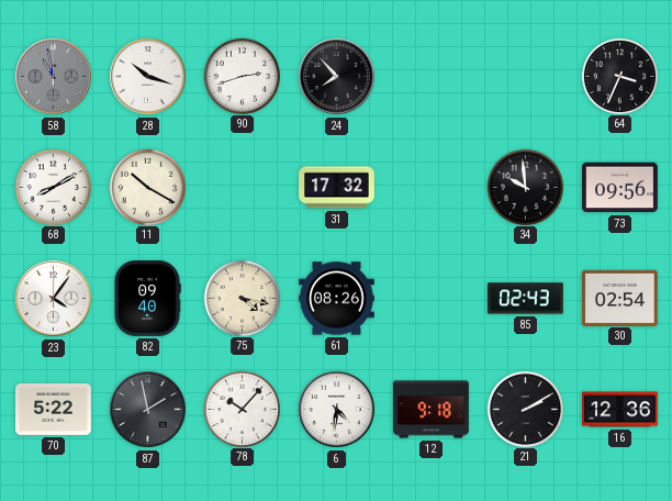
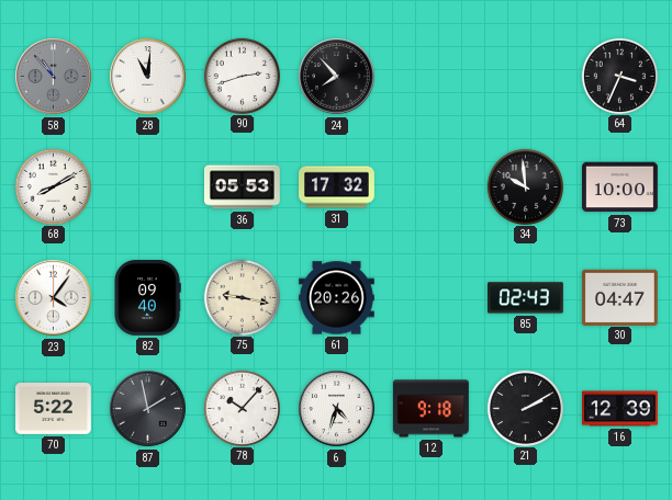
58: 10:58 -> 10:53
28: 10:18 -> 11:01
11: 10:20 -> none
36: none -> 05:53
73: 09:56 -> 10:00
75: 4:17 -> 9:17
61: 08:26 -> 20:26
30: 02:54 -> 04:47
6: 4:31 -> 4:33
16: 12:36 -> 12:39
